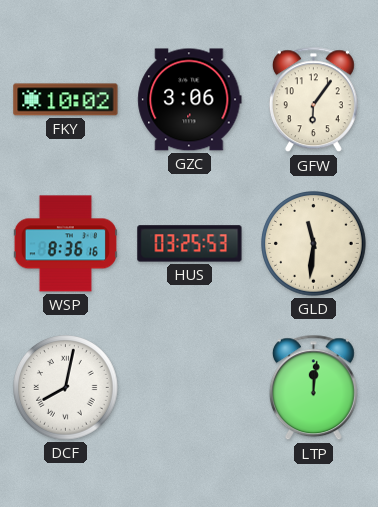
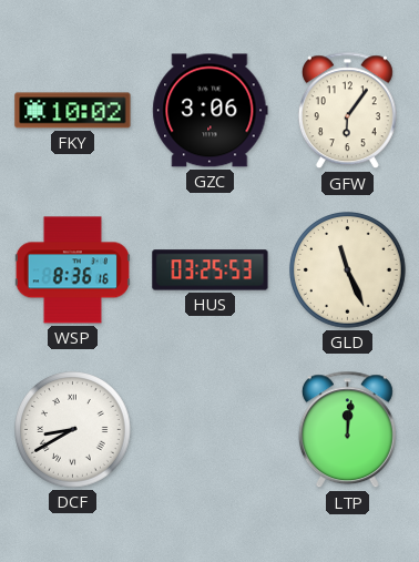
GLD: 11:31 -> 11:26
DCF: 8:02 -> 8:40
